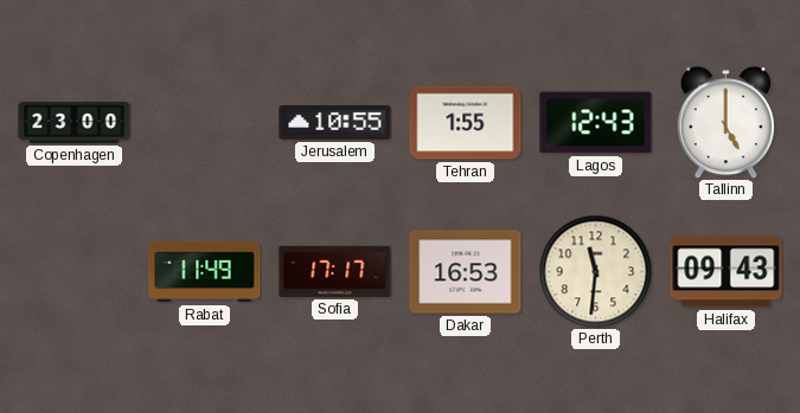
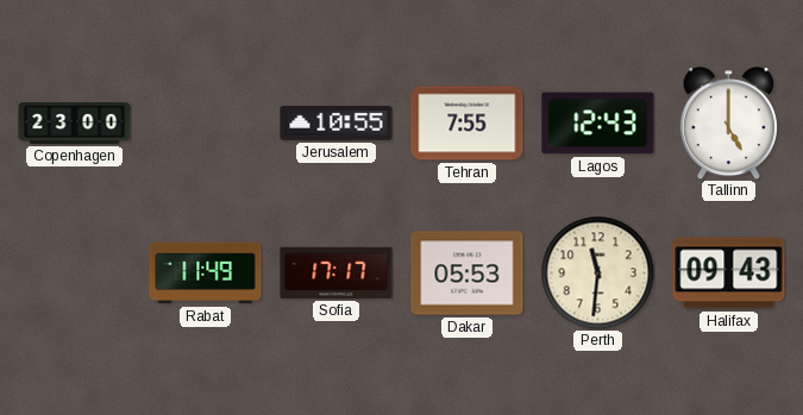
Tehran: 1:55 -> 7:55
Dakar: 16:53 -> 05:53
